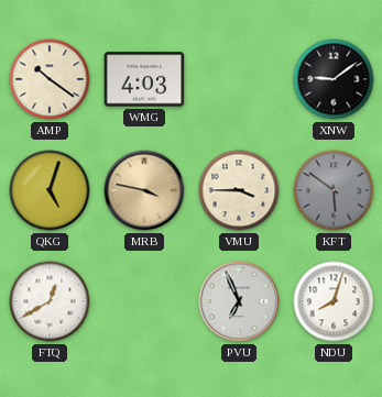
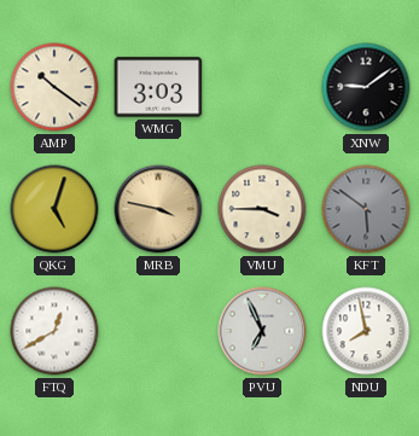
WMG: 4:03 -> 3:03
NDU: 8:03 -> 7:58
